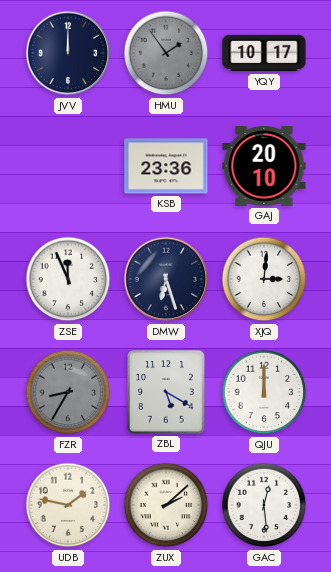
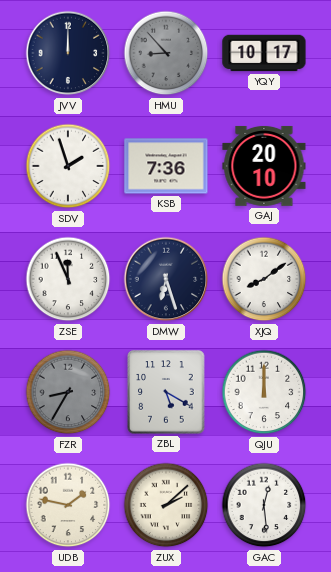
HMU: 1:54 -> 8:53
SDV: none -> 1:57
KSB: 23:36 -> 7:36
XJQ: 3:01 -> 8:09
